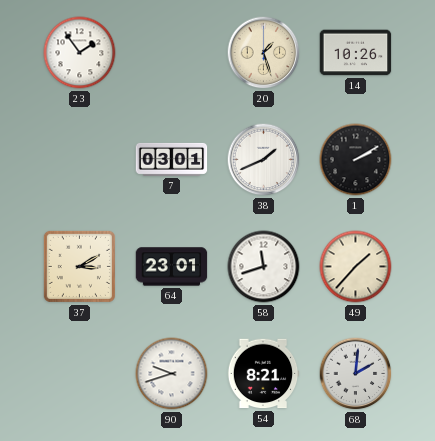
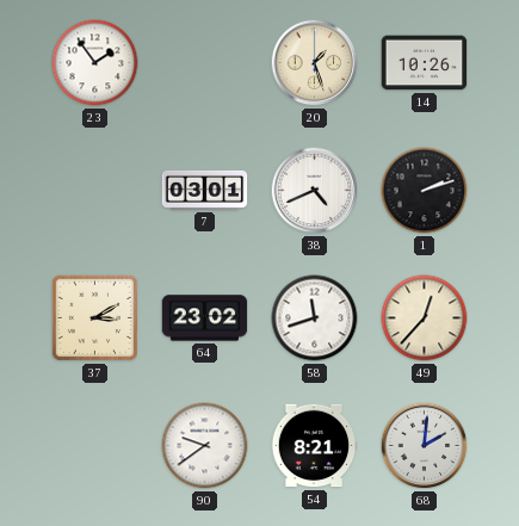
38: 1:41 -> 4:41
1: 2:10 -> 2:12
64: 23:01 -> 23:02
49: 1:37 -> 12:37
90: 9:42 -> 9:39
